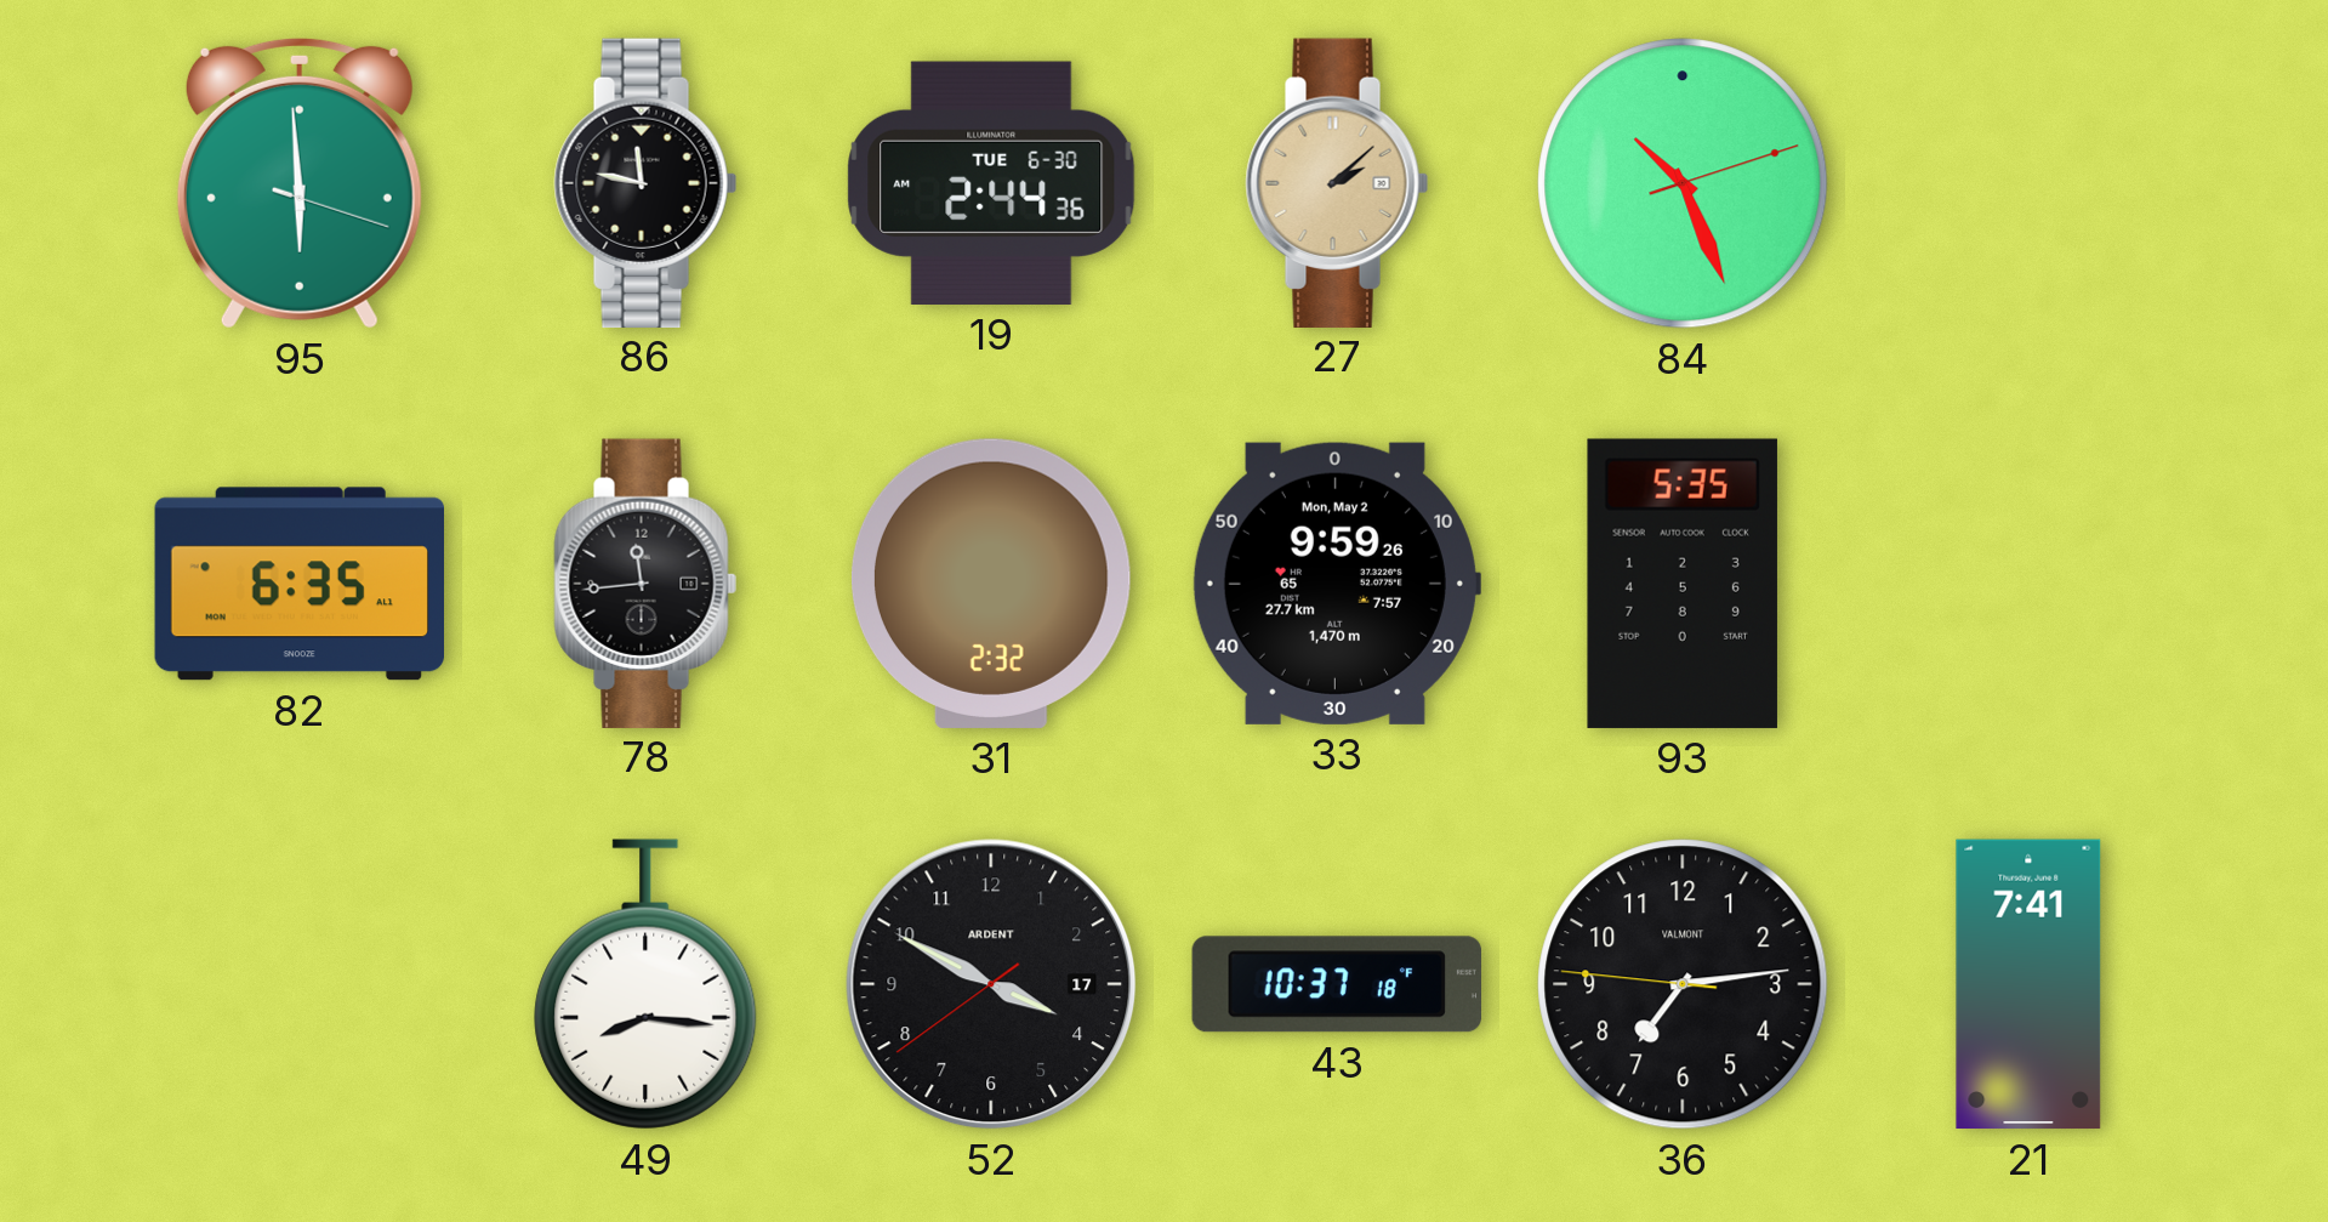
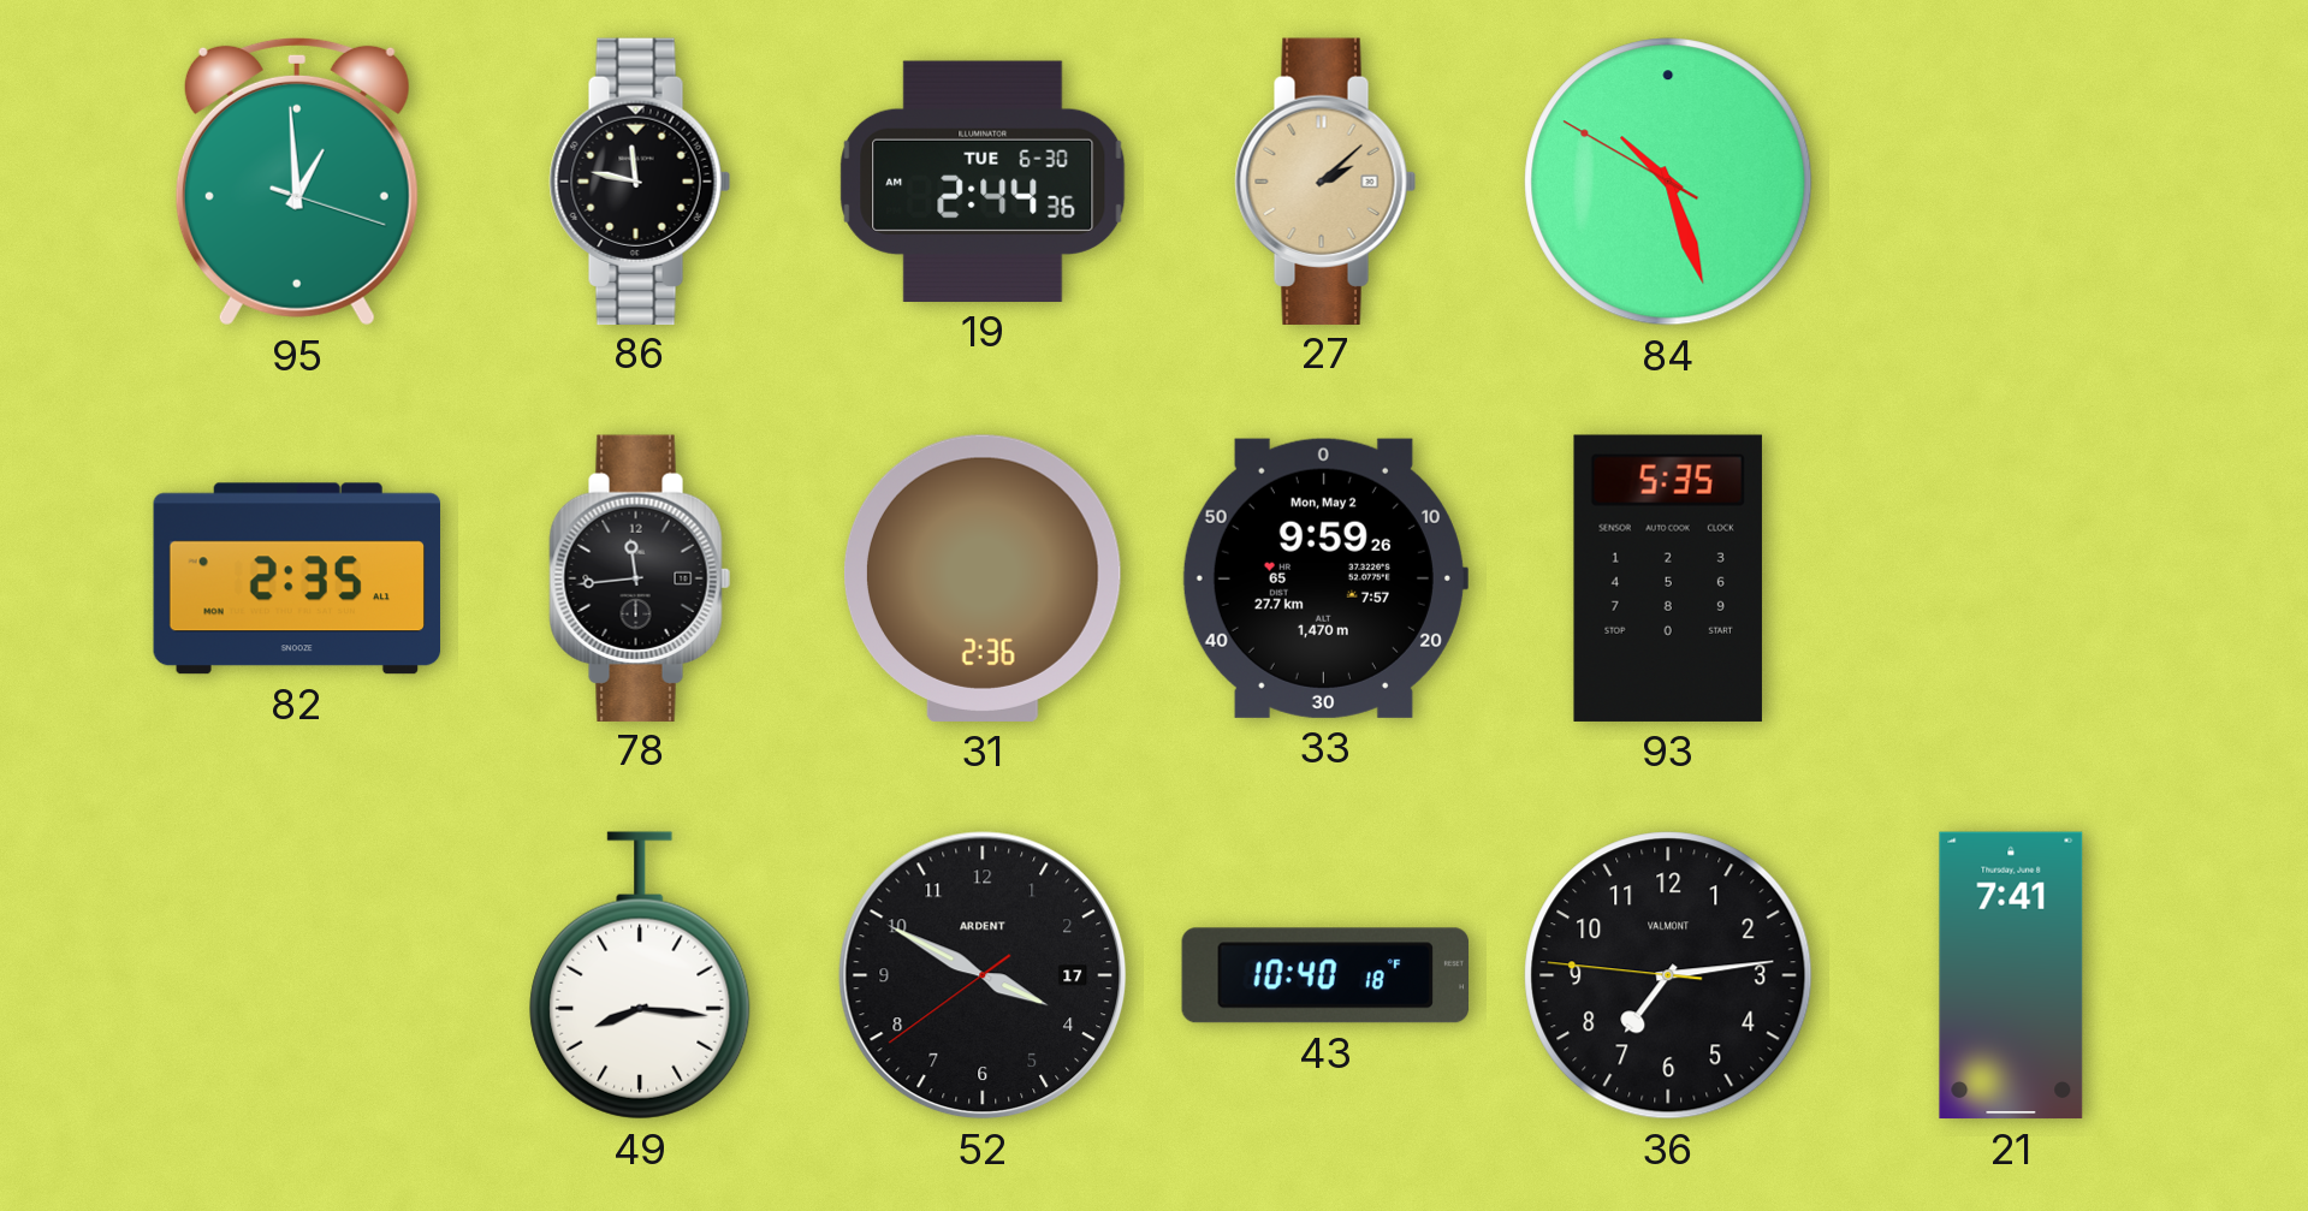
95: 5:59 -> 12:59
84: 10:26:12 -> 10:26:50
82: 6:35 -> 2:35
31: 2:32 -> 2:36
43: 10:37 -> 10:40
